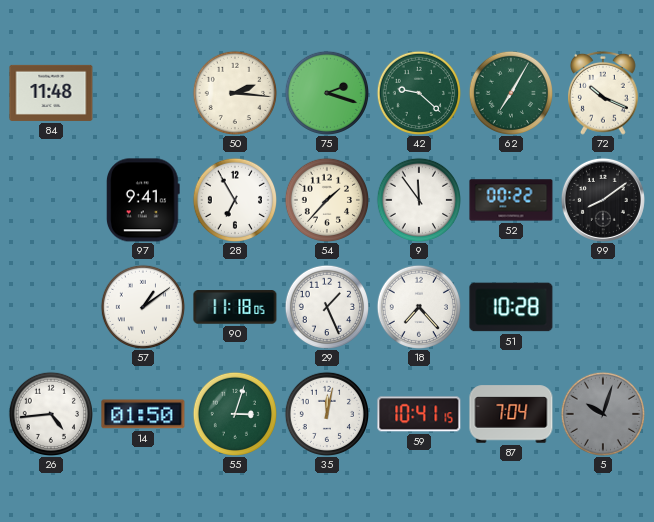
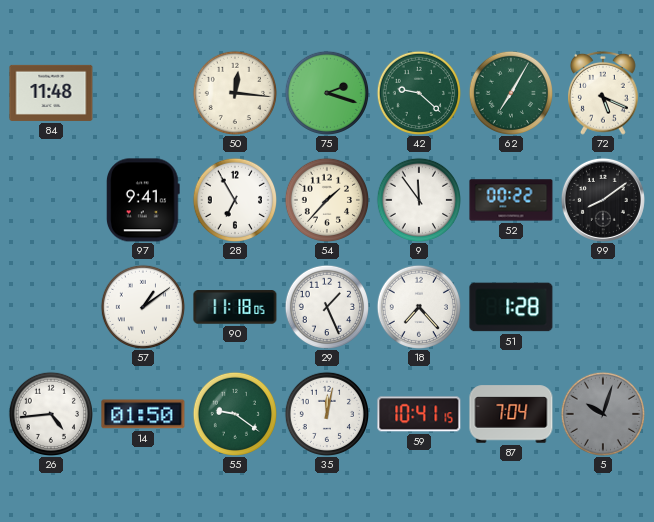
50: 2:16 -> 12:16
72: 10:19 -> 5:19
51: 10:28 -> 1:28
55: 3:03 -> 9:21
